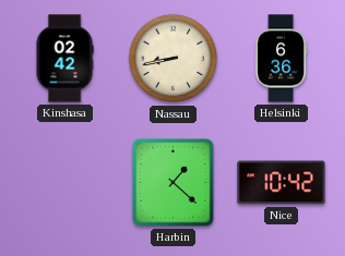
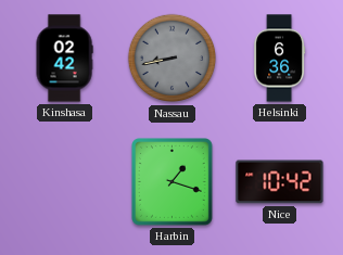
Nassau dial: cream -> grey
Harbin: 1:22 -> 1:18
